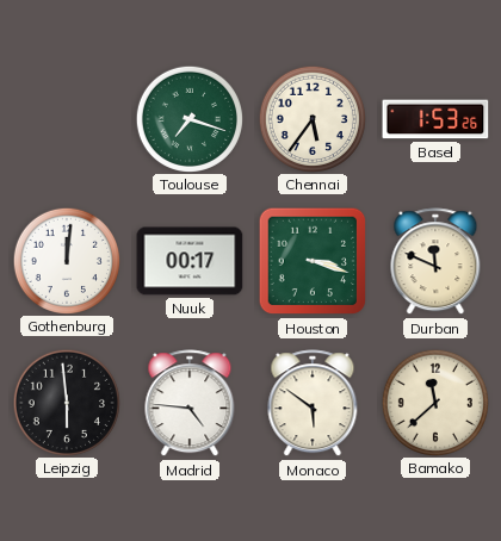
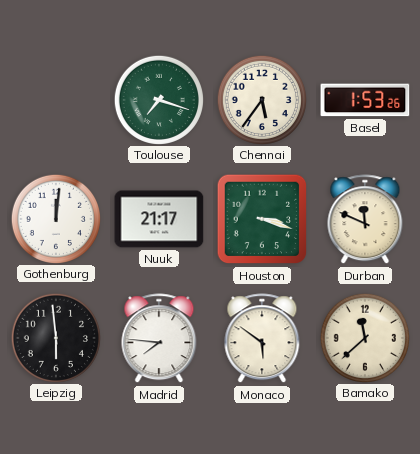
Nuuk: 00:17 -> 21:17
Madrid: 4:46 -> 7:46
